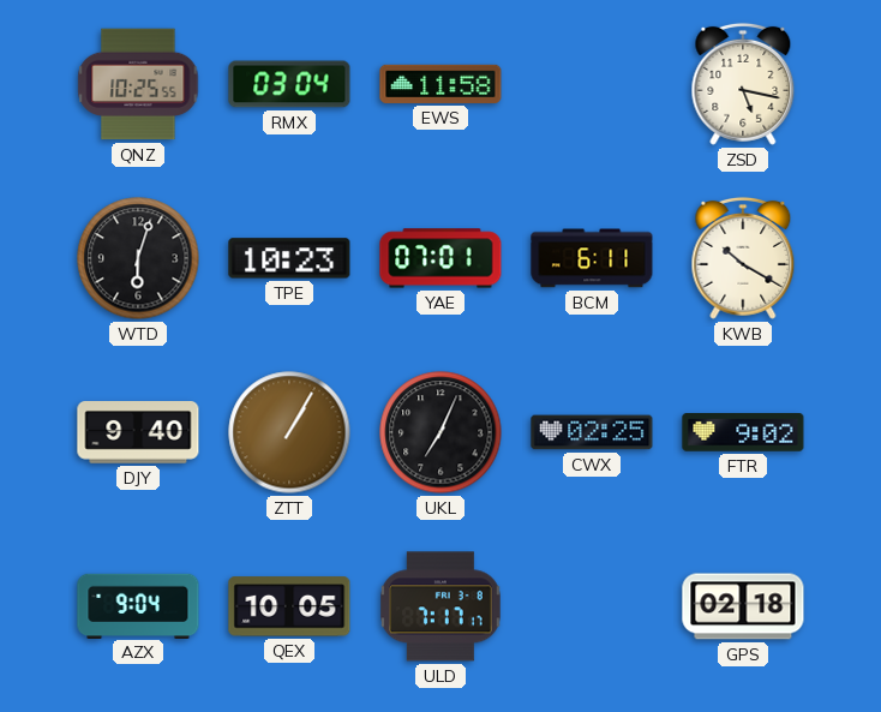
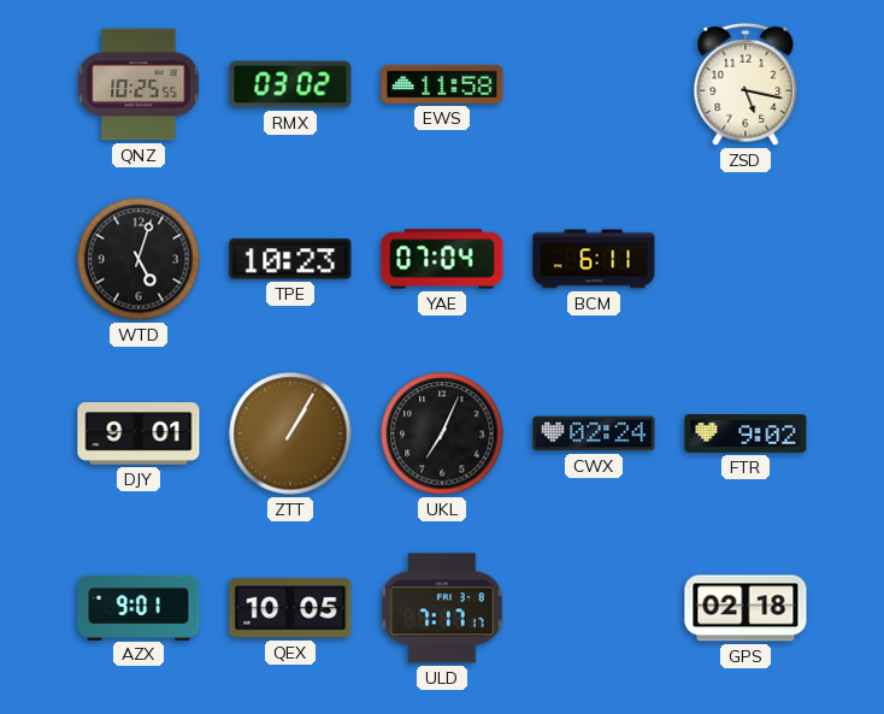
RMX: 03:04 -> 03:02
WTD: 6:03 -> 5:03
YAE: 07:01 -> 07:04
KWB: 10:20 -> none
DJY: 9:40 -> 9:01
CWX: 02:25 -> 02:24
AZX: 9:04 -> 9:01
